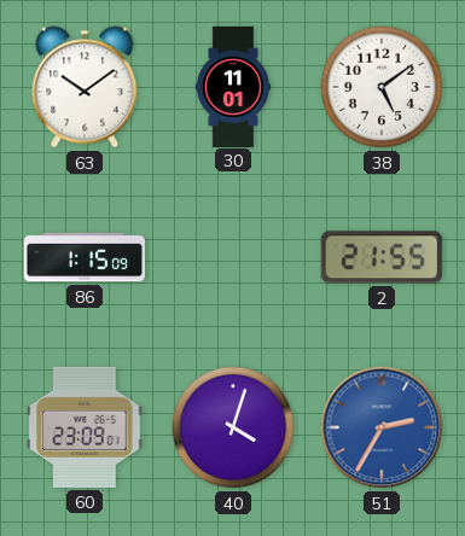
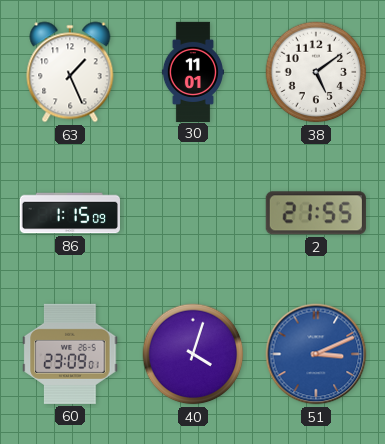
63: 10:09 -> 1:26
51: 2:35 -> 3:11
